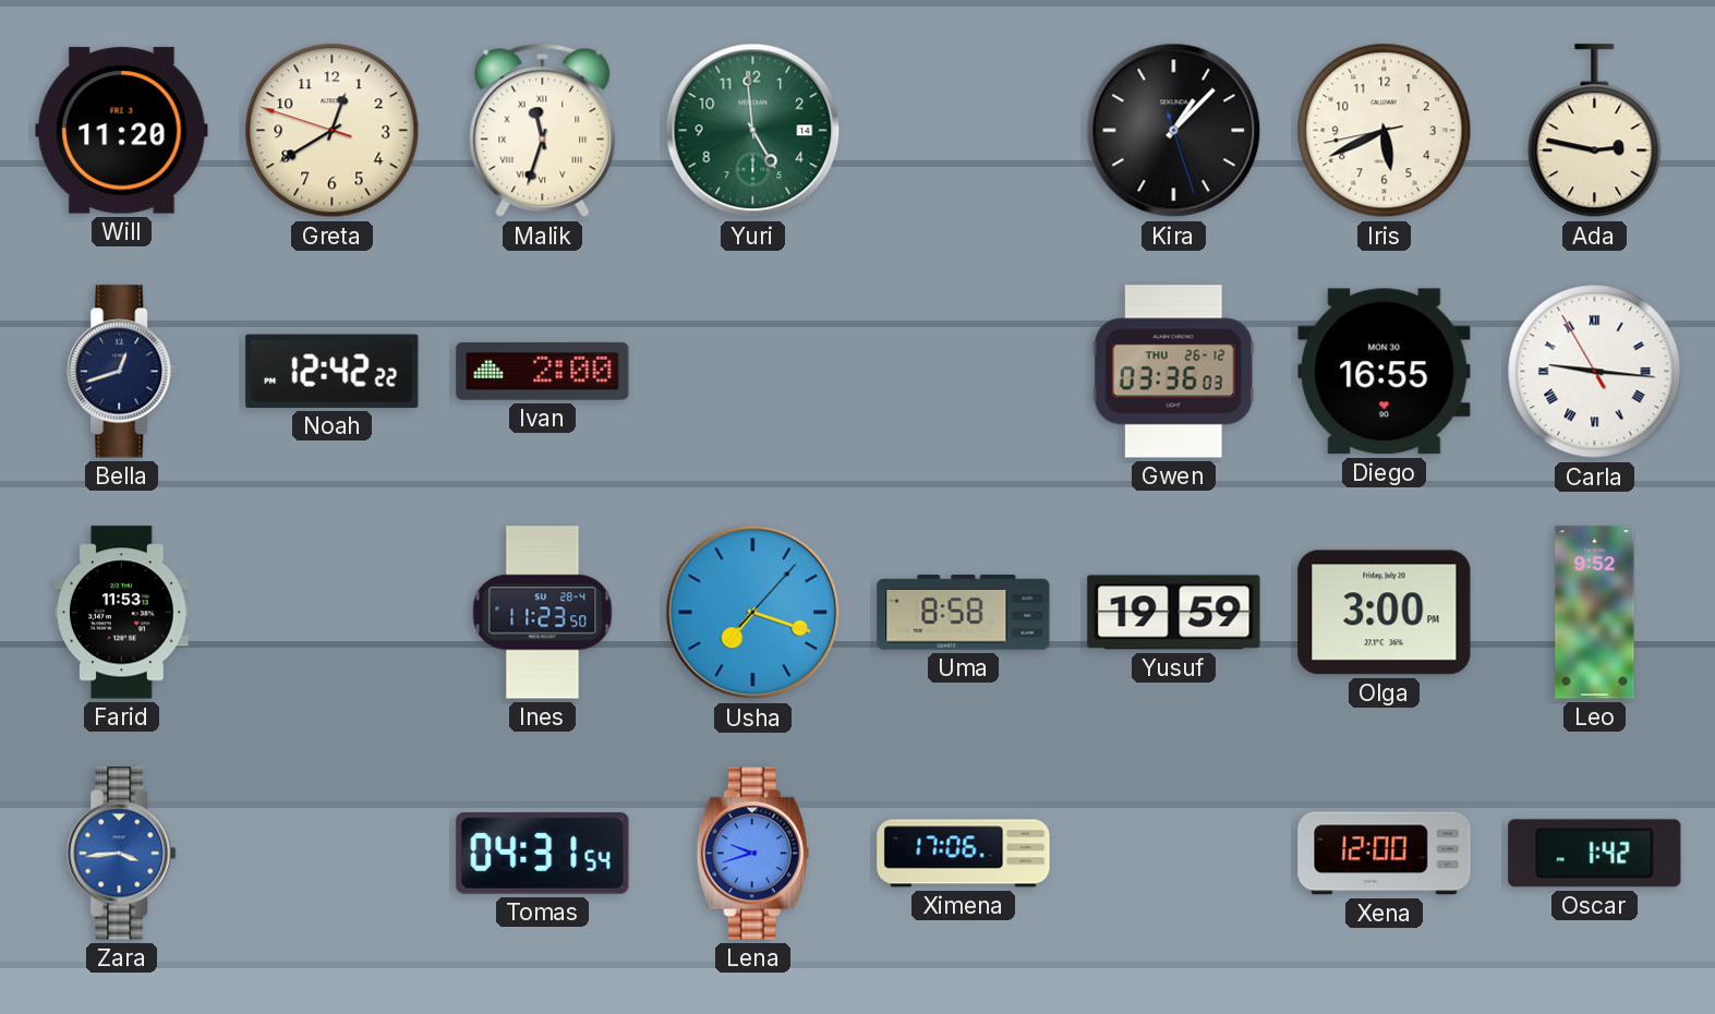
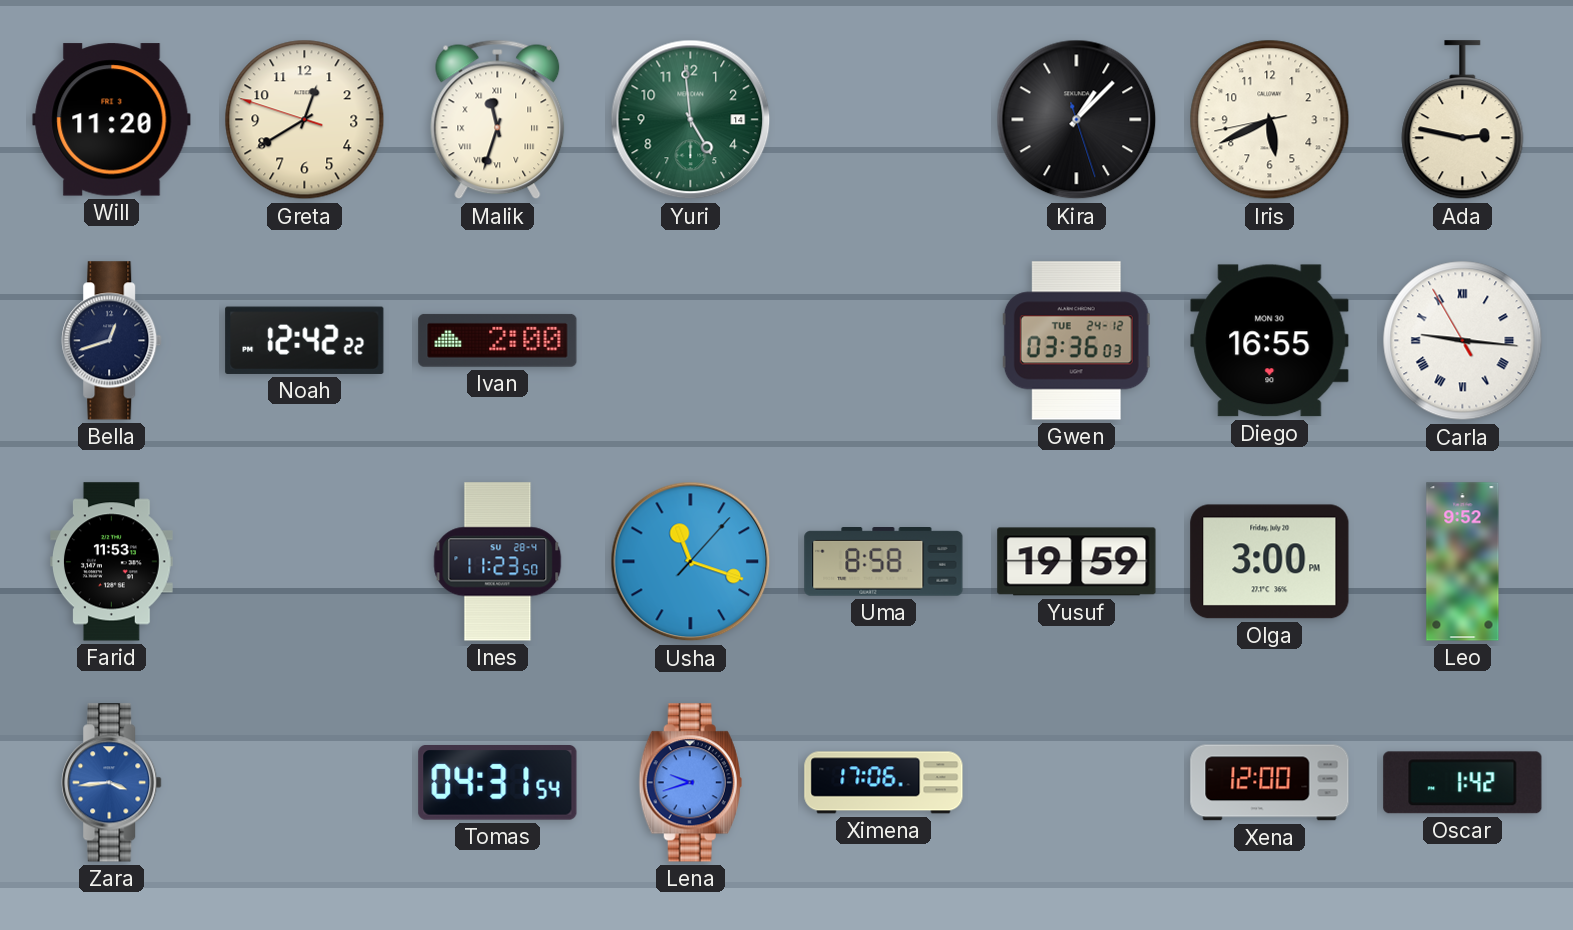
Gwen date: THU 26-12 -> TUE 24-12
Usha: 7:18 -> 11:18
